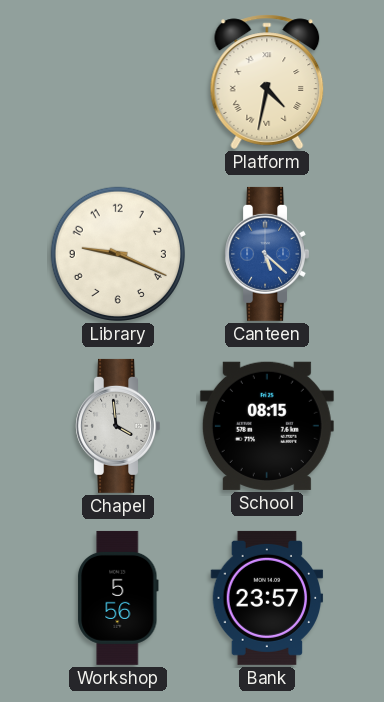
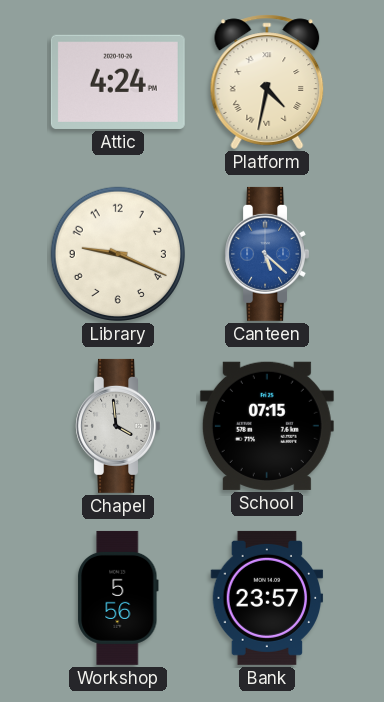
Attic: none -> 4:24
School: 08:15 -> 07:15
